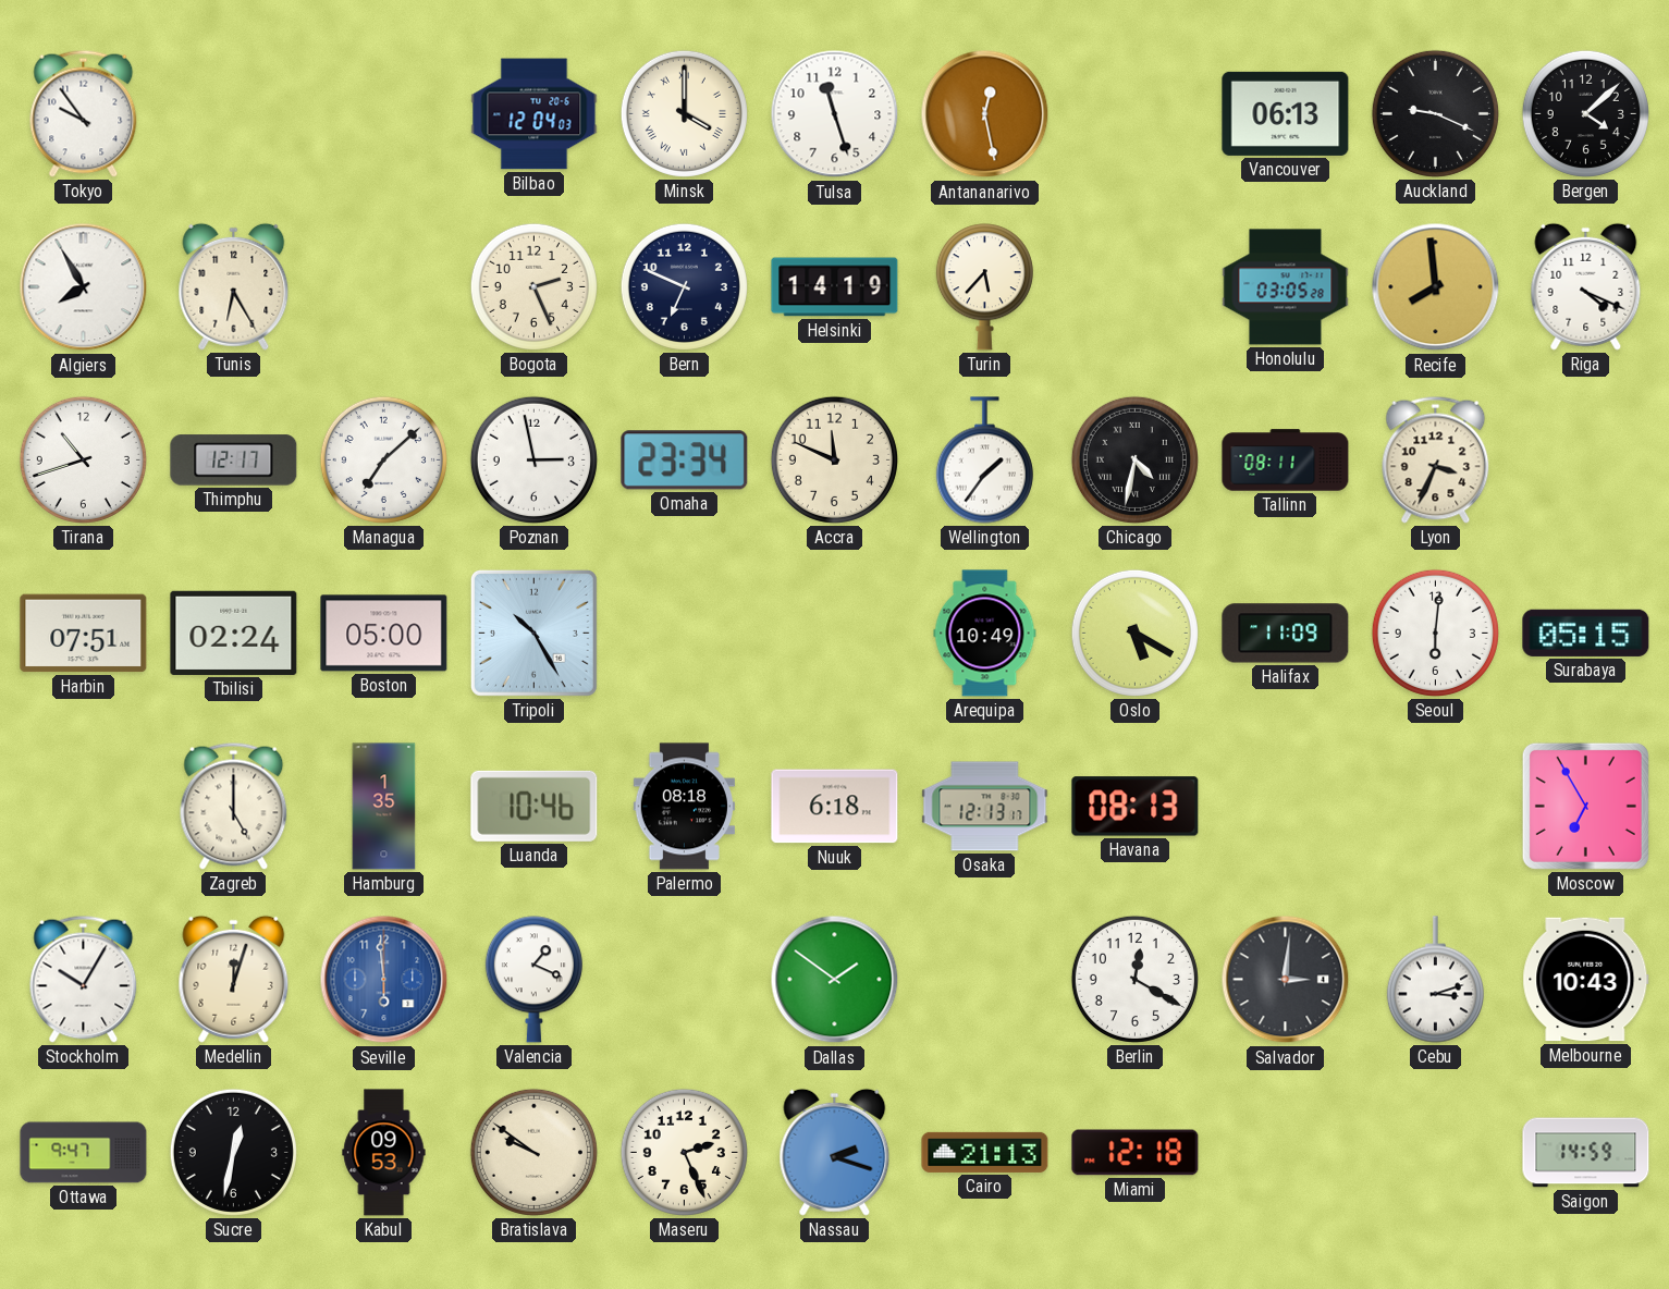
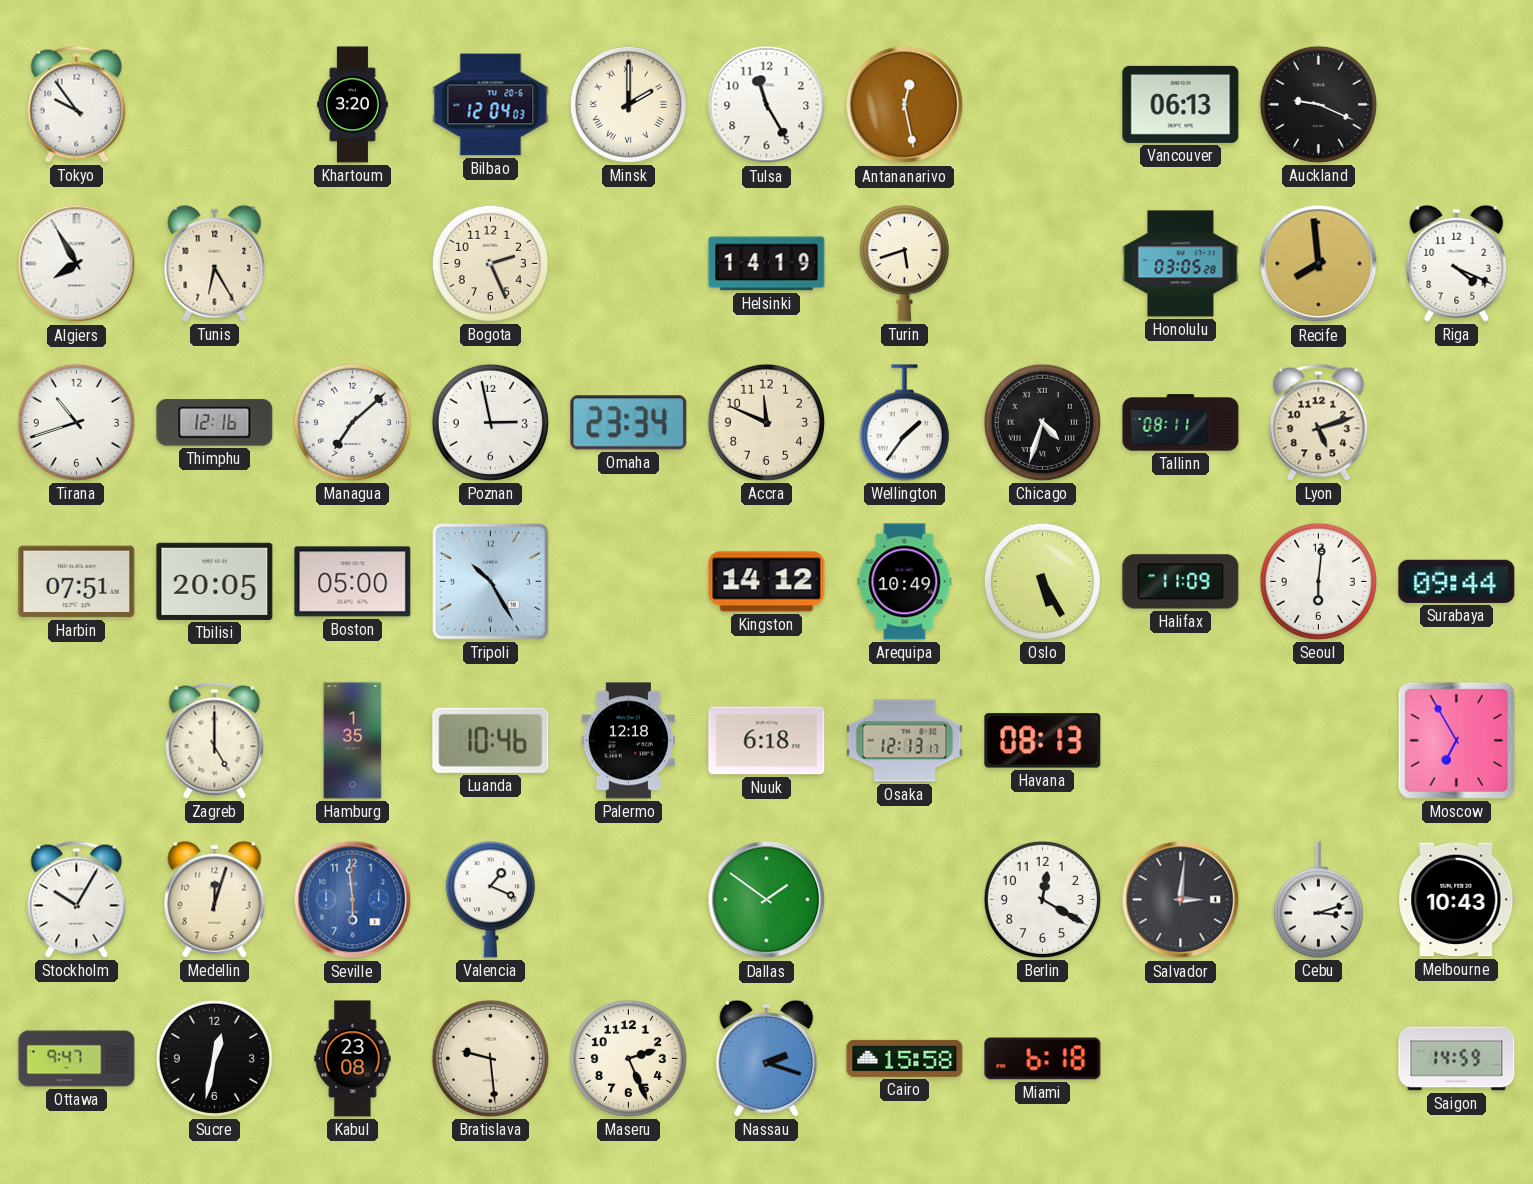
Khartoum: none -> 3:20
Minsk: 4:00 -> 2:00
Tulsa: 11:27 -> 11:25
Bergen: 4:08 -> none
Bern: 6:49 -> none
Turin: 5:37 -> 5:42
Thimphu: 12:17 -> 12:16
Chicago: 4:32 -> 4:33
Lyon: 3:34 -> 5:12
Tbilisi: 02:24 -> 20:05
Kingston: none -> 14:12
Oslo: 5:20 -> 5:25
Surabaya: 05:15 -> 09:44
Palermo: 08:18 -> 12:18
Kabul: 09:53 -> 23:08
Bratislava: 9:51 -> 9:29
Cairo: 21:13 -> 15:58
Miami: 12:18 -> 6:18
